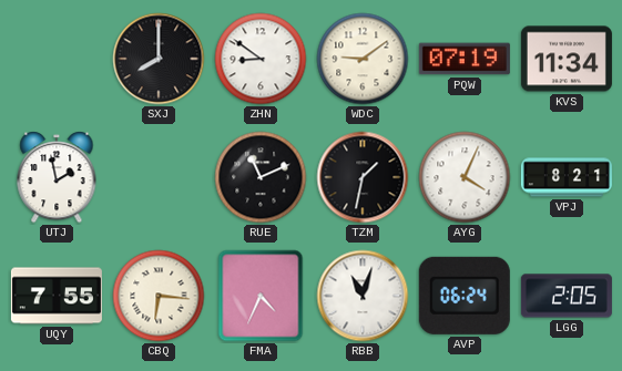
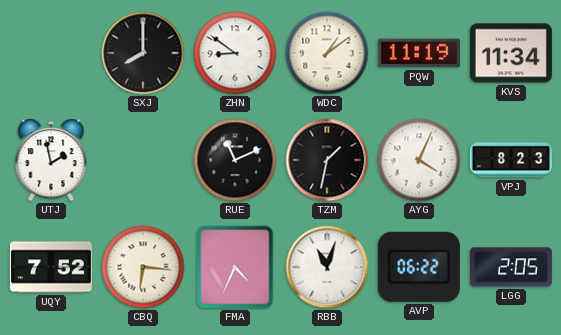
WDC: 9:09 -> 1:09
PQW: 07:19 -> 11:19
VPJ: 8:21 -> 8:23
UQY: 7:55 -> 7:52
AVP: 06:24 -> 06:22
